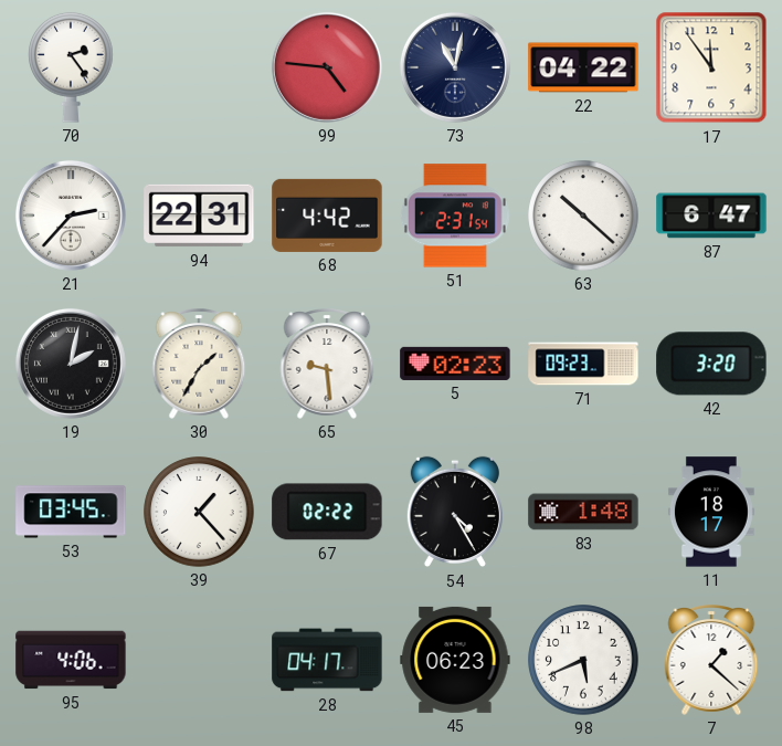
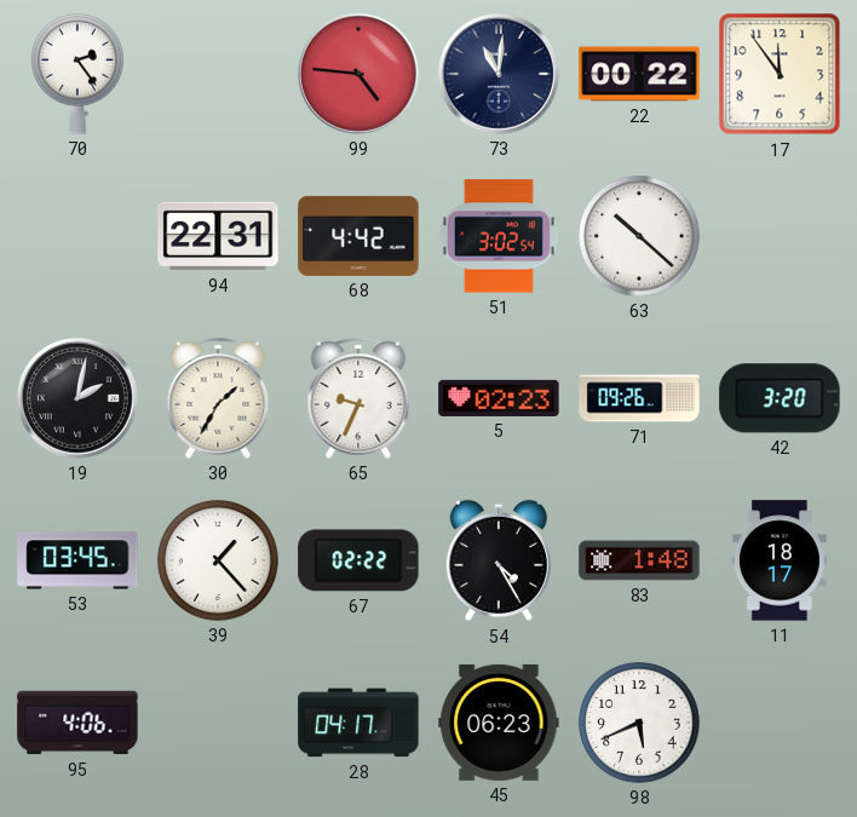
73: 11:02 -> 11:01
22: 04:22 -> 00:22
21: 2:37 -> none
51: 2:31 -> 3:02
87: 6:47 -> none
65: 9:29 -> 9:34
71: 09:23 -> 09:26
7: 1:22 -> none
